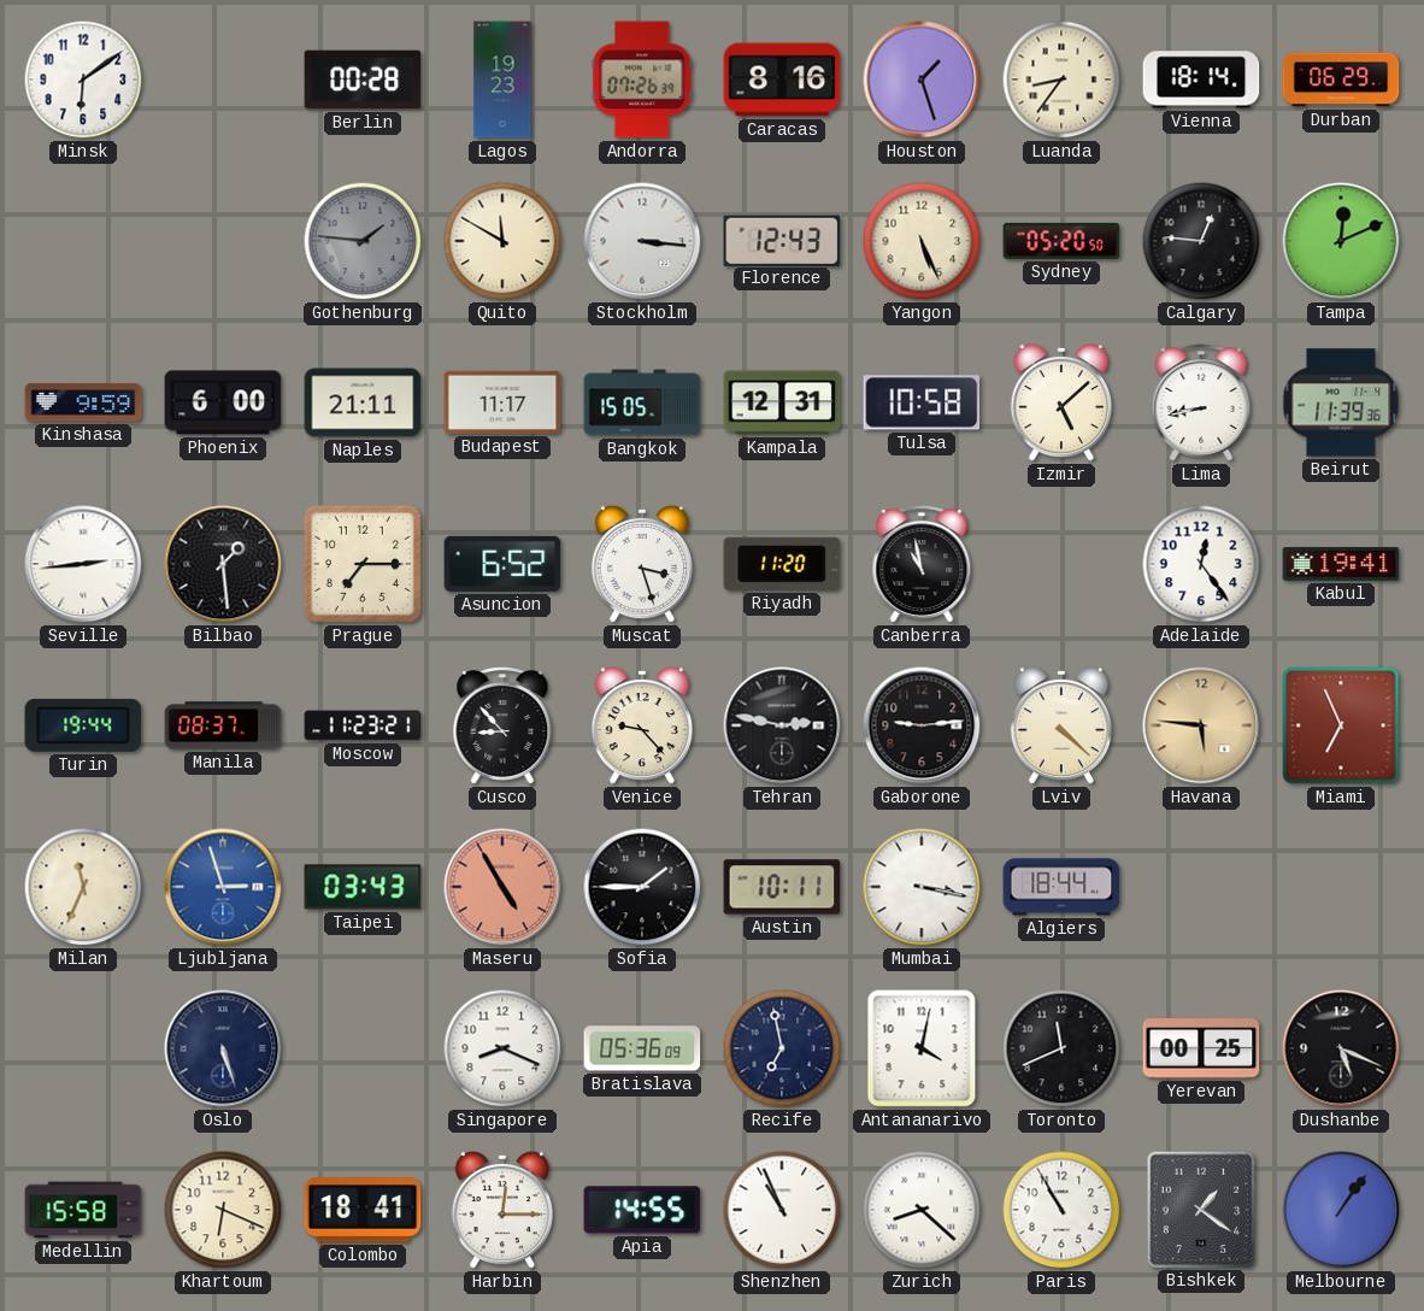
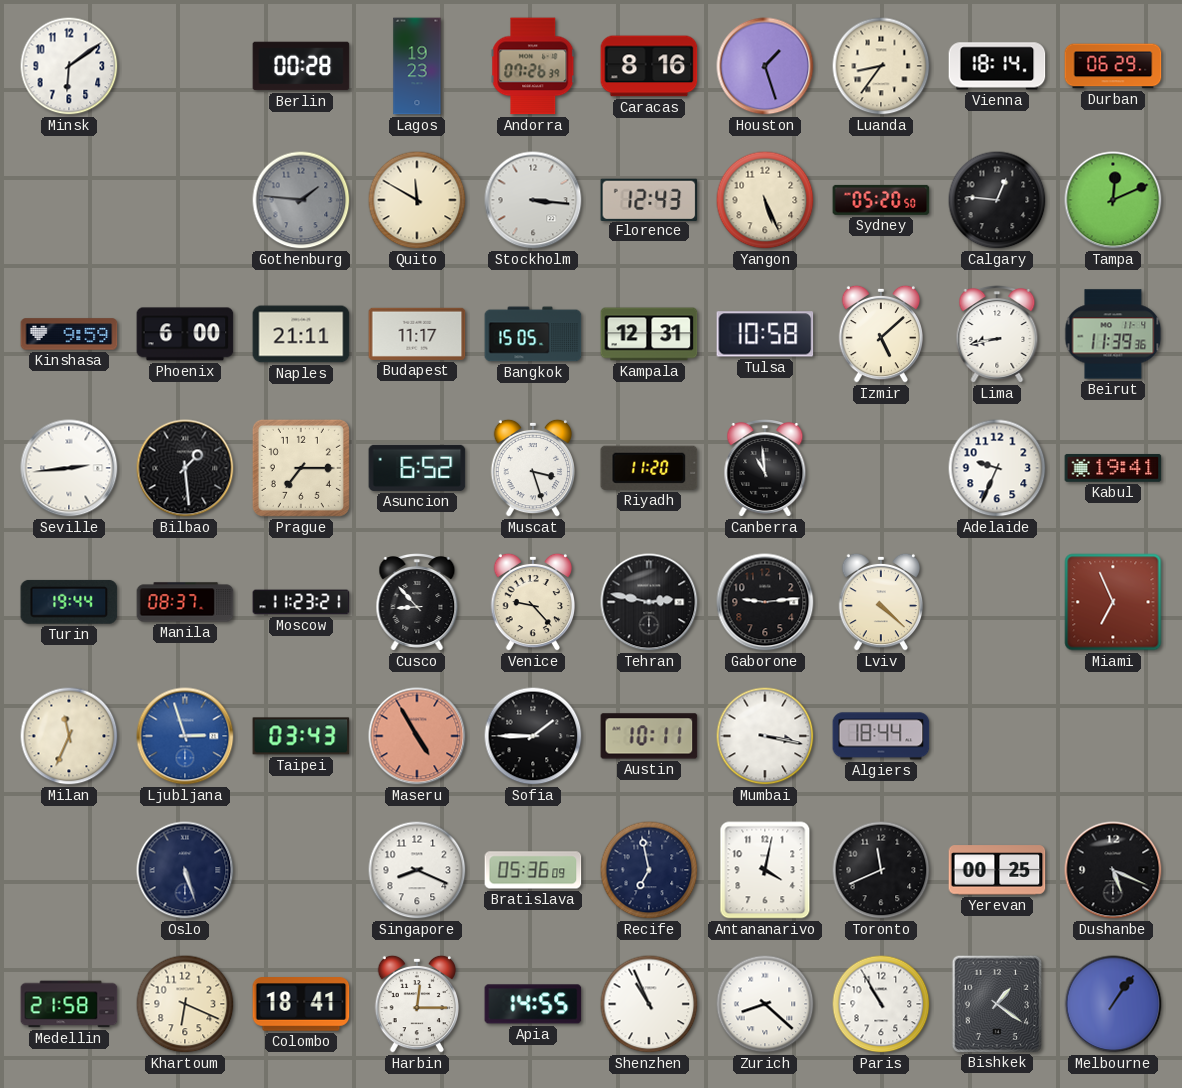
Canberra: 10:58 -> 10:59
Adelaide: 12:24 -> 9:34
Havana: 5:46 -> none
Medellin: 15:58 -> 21:58
